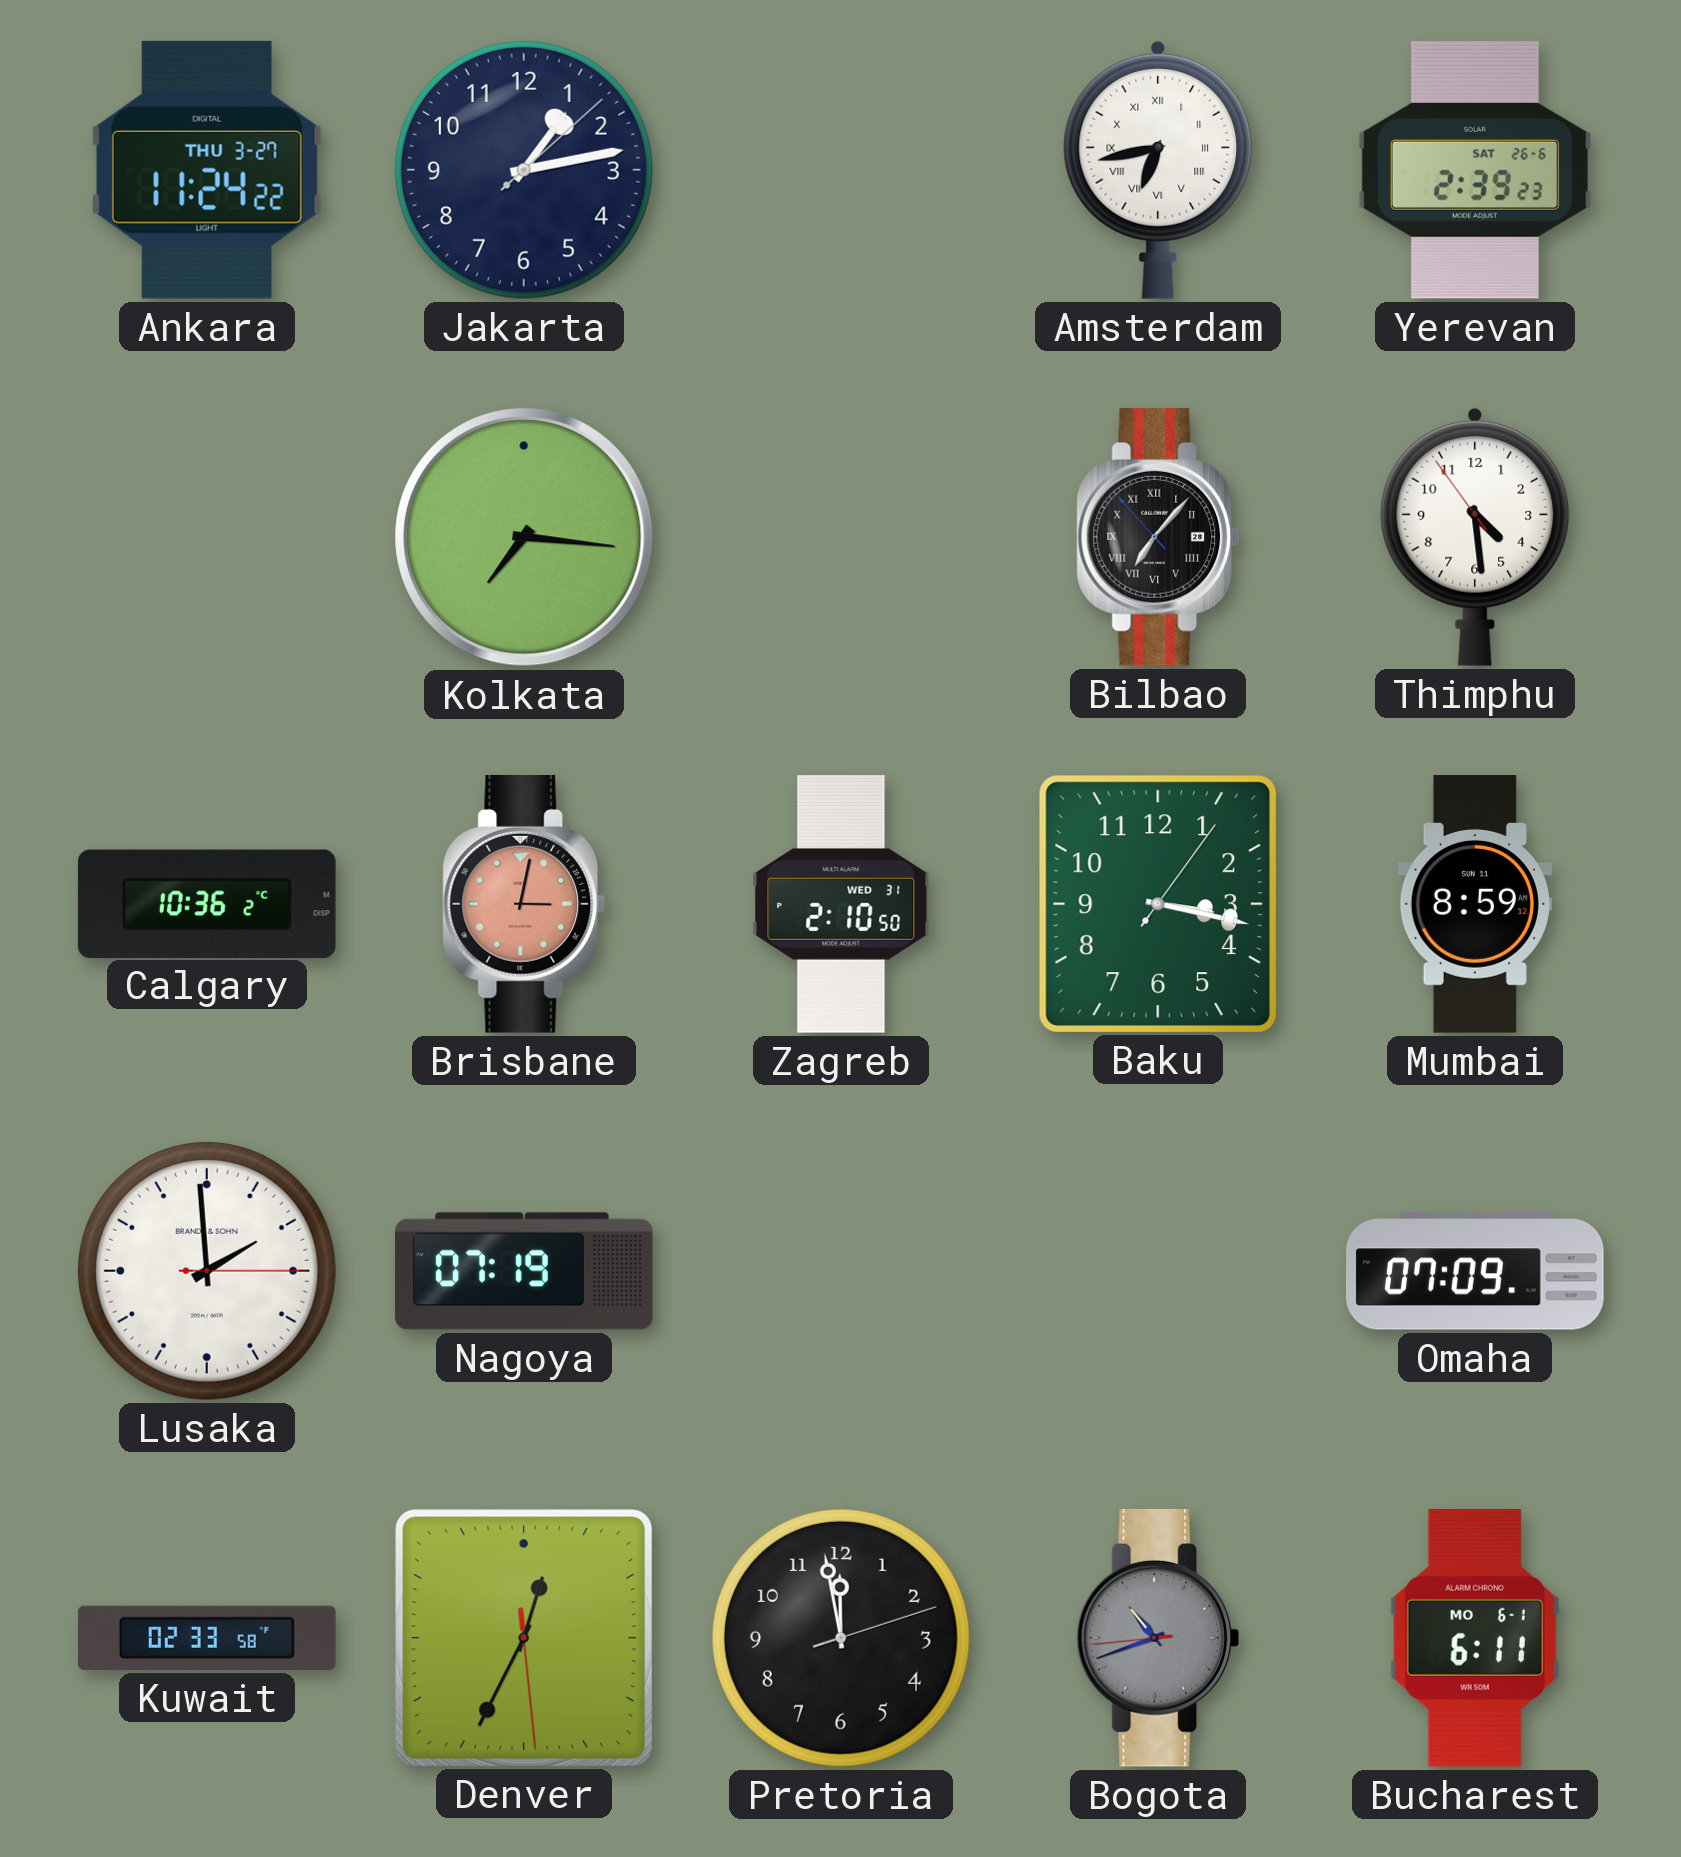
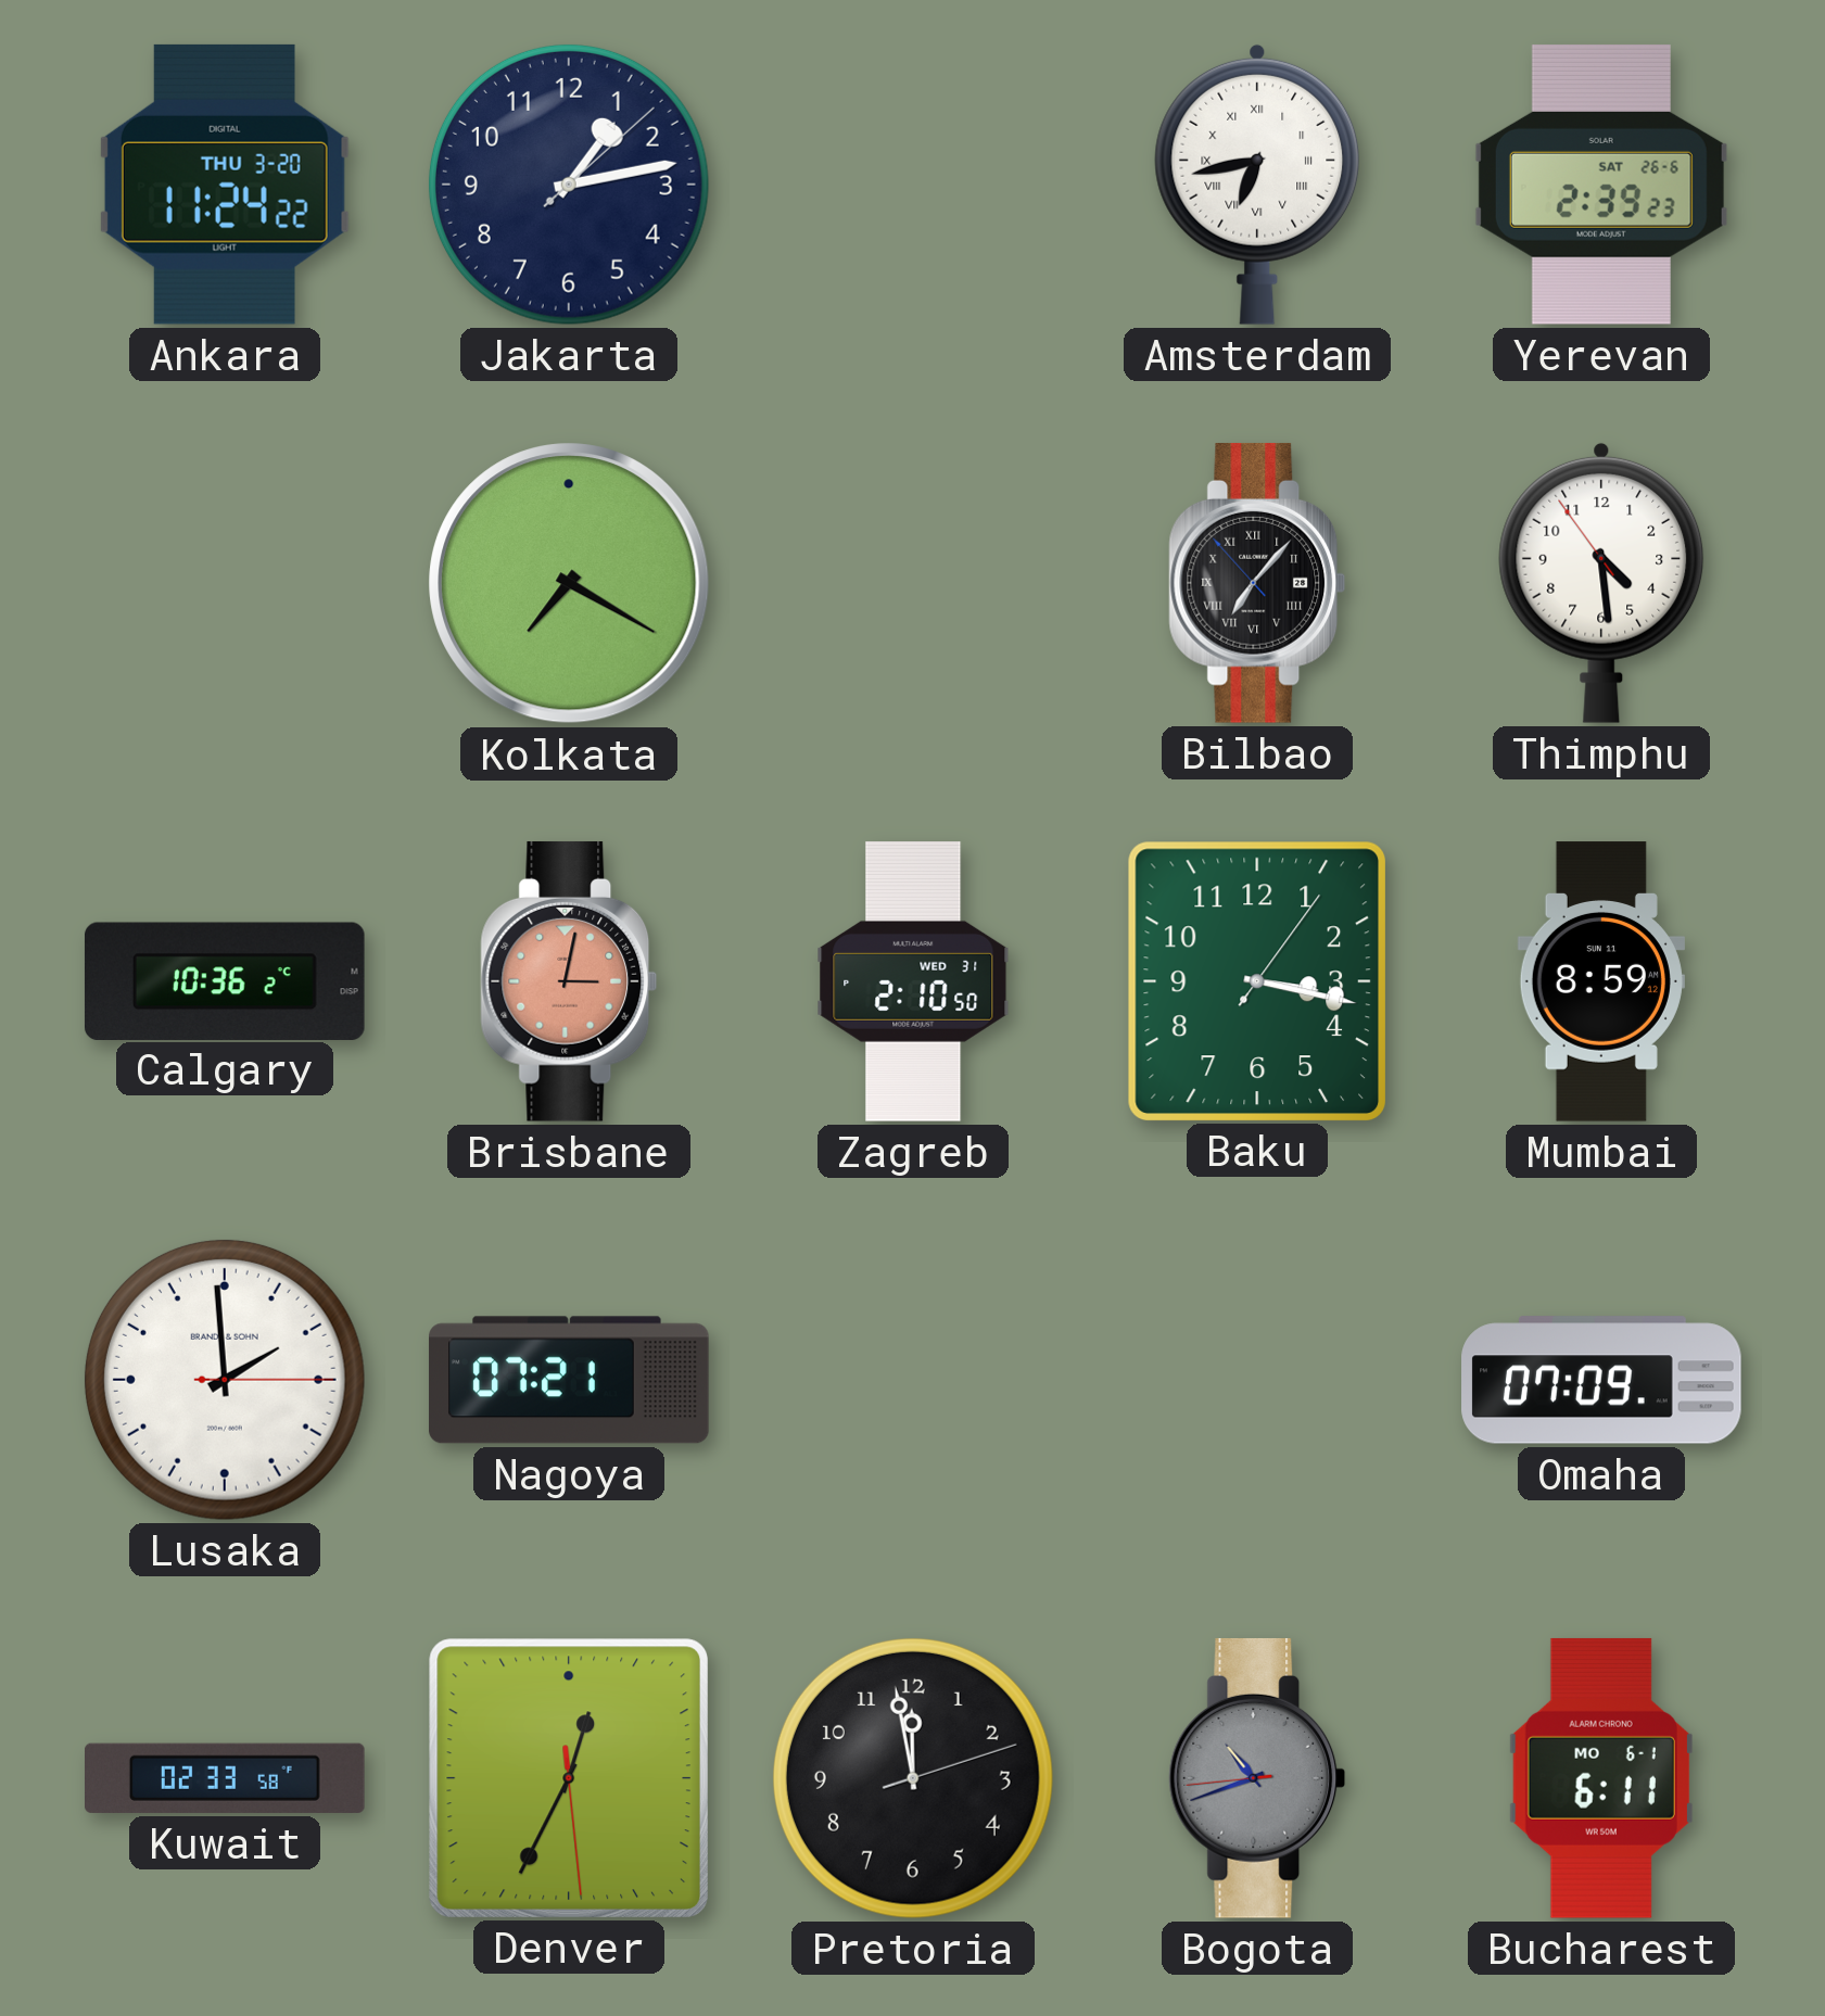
Ankara date: THU 3-27 -> THU 3-20
Kolkata: 7:16 -> 7:20
Nagoya: 07:19 -> 07:21
